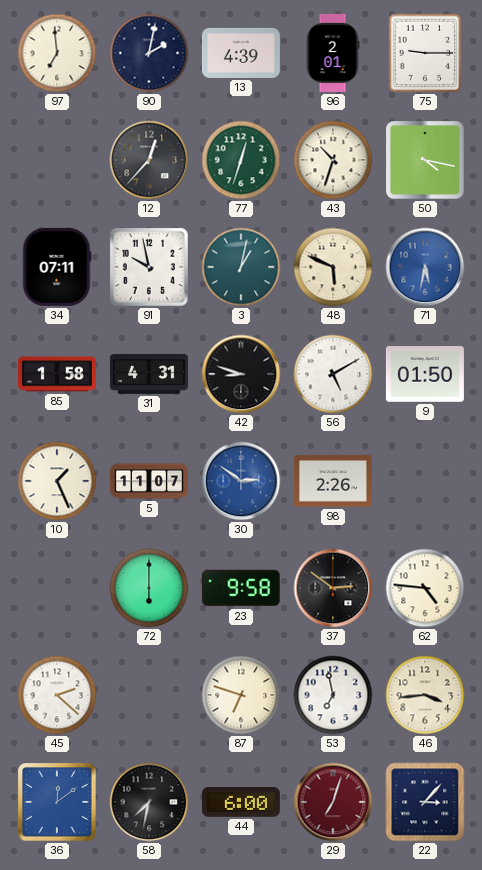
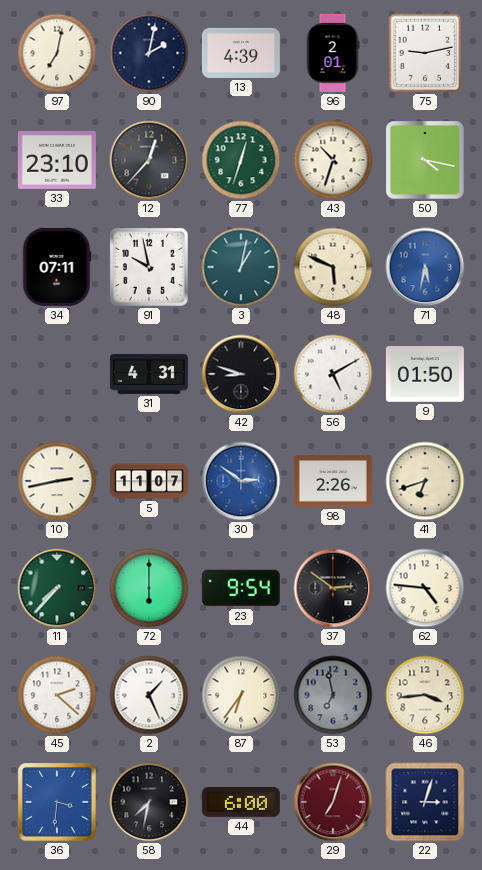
97: 6:59 -> 7:02
75: 9:15 -> 9:13
33: none -> 23:10
85: 1:58 -> none
10: 1:26 -> 2:43
41: none -> 6:42
11: none -> 7:37
23: 9:58 -> 9:54
2: none -> 1:26
87: 6:48 -> 6:36
53 dial: white -> grey
36: 12:09 -> 3:31
22: 3:07 -> 3:03
